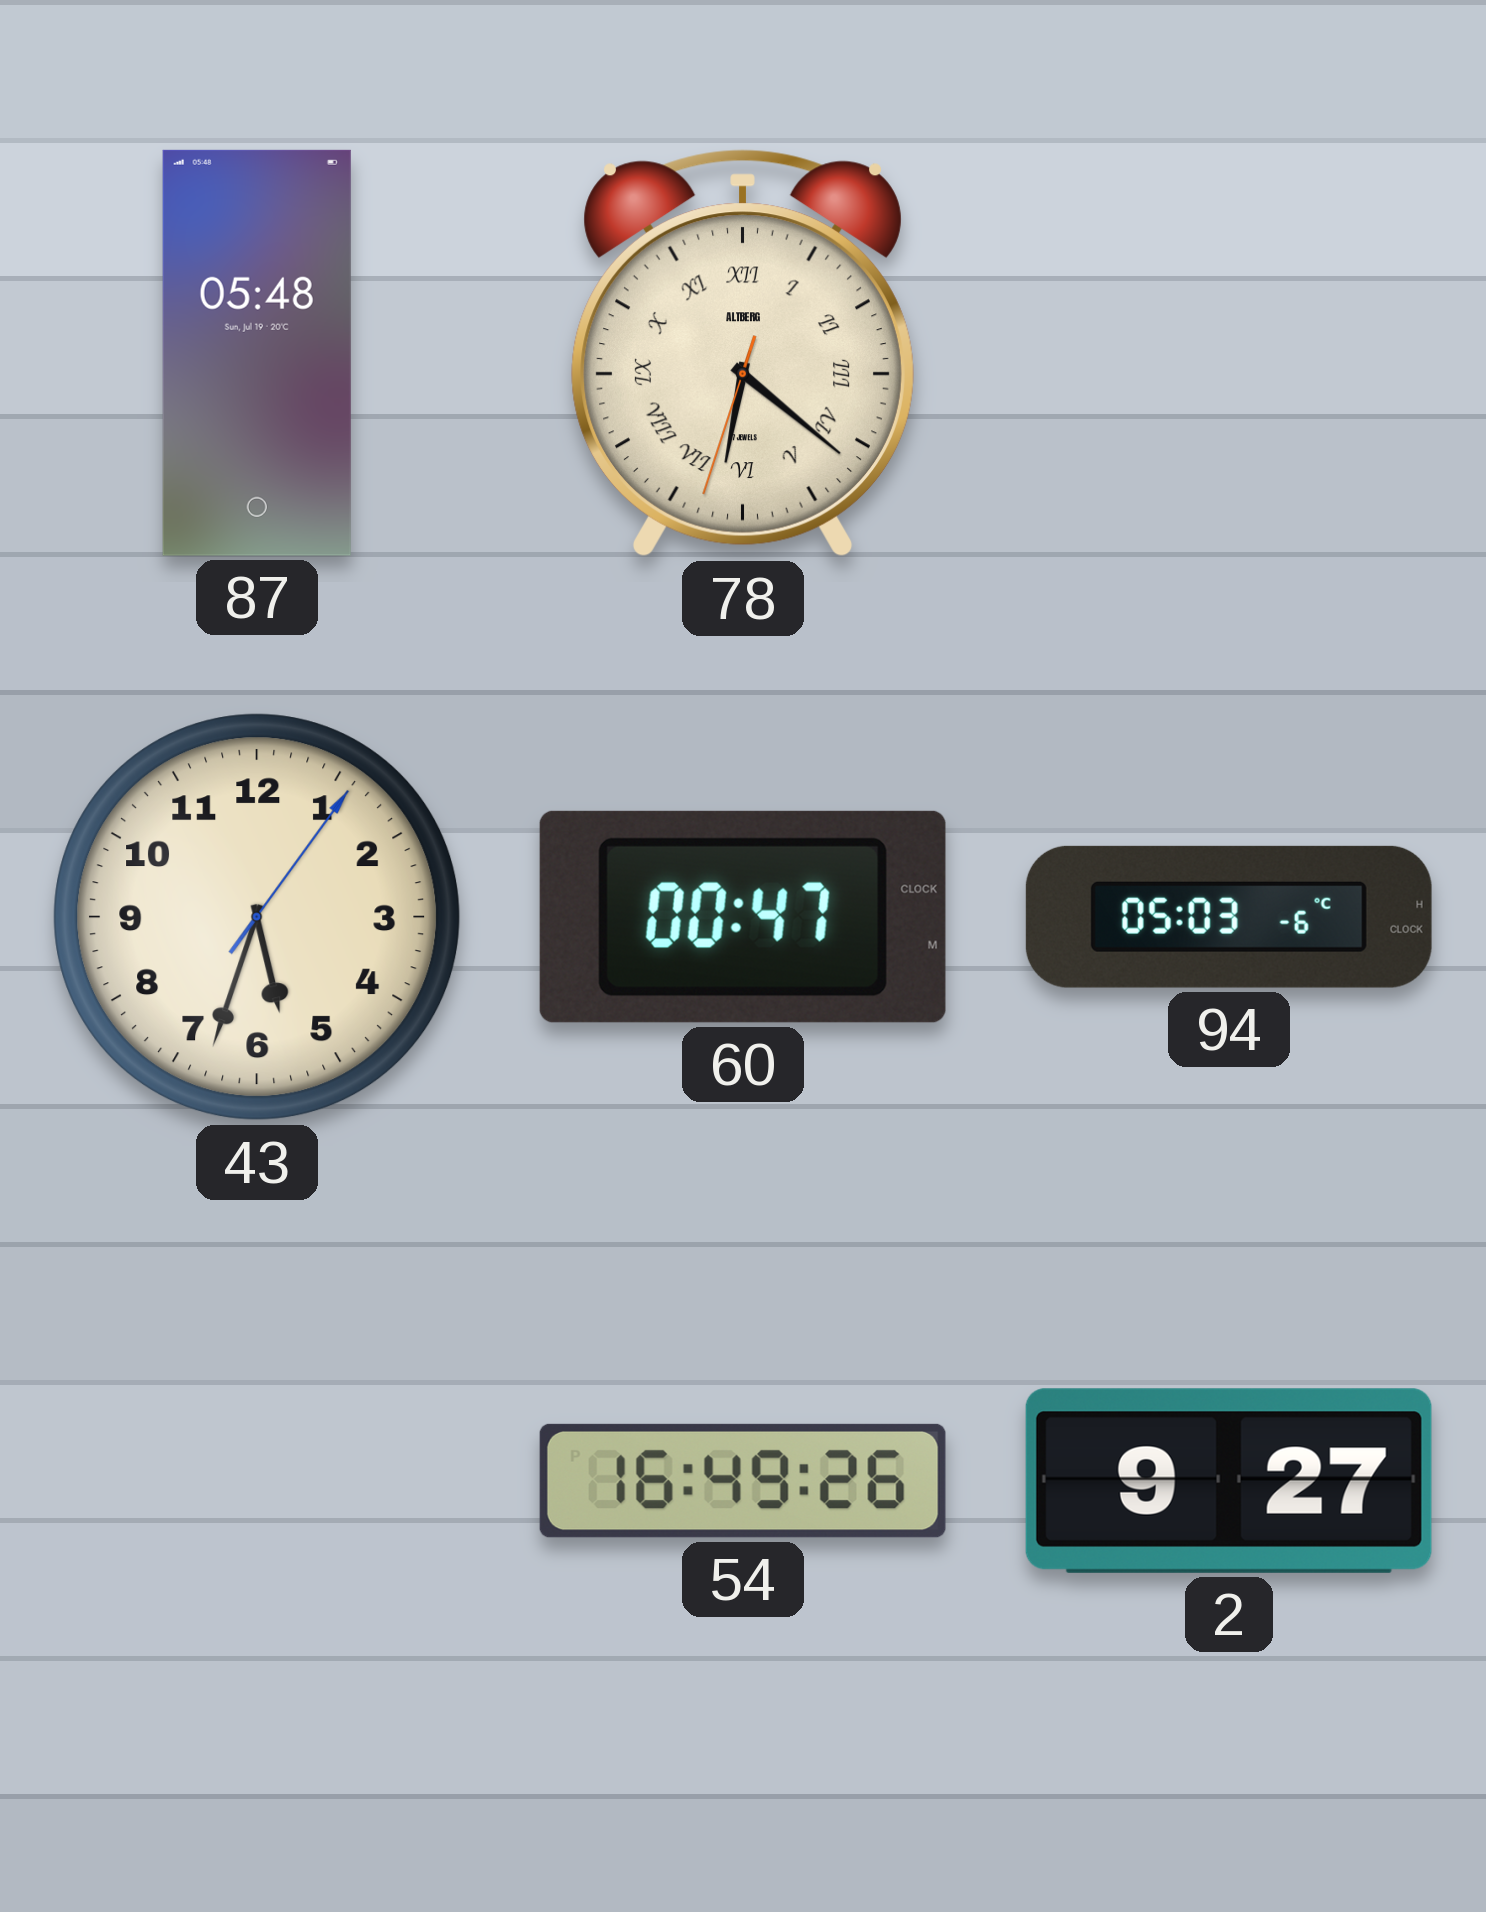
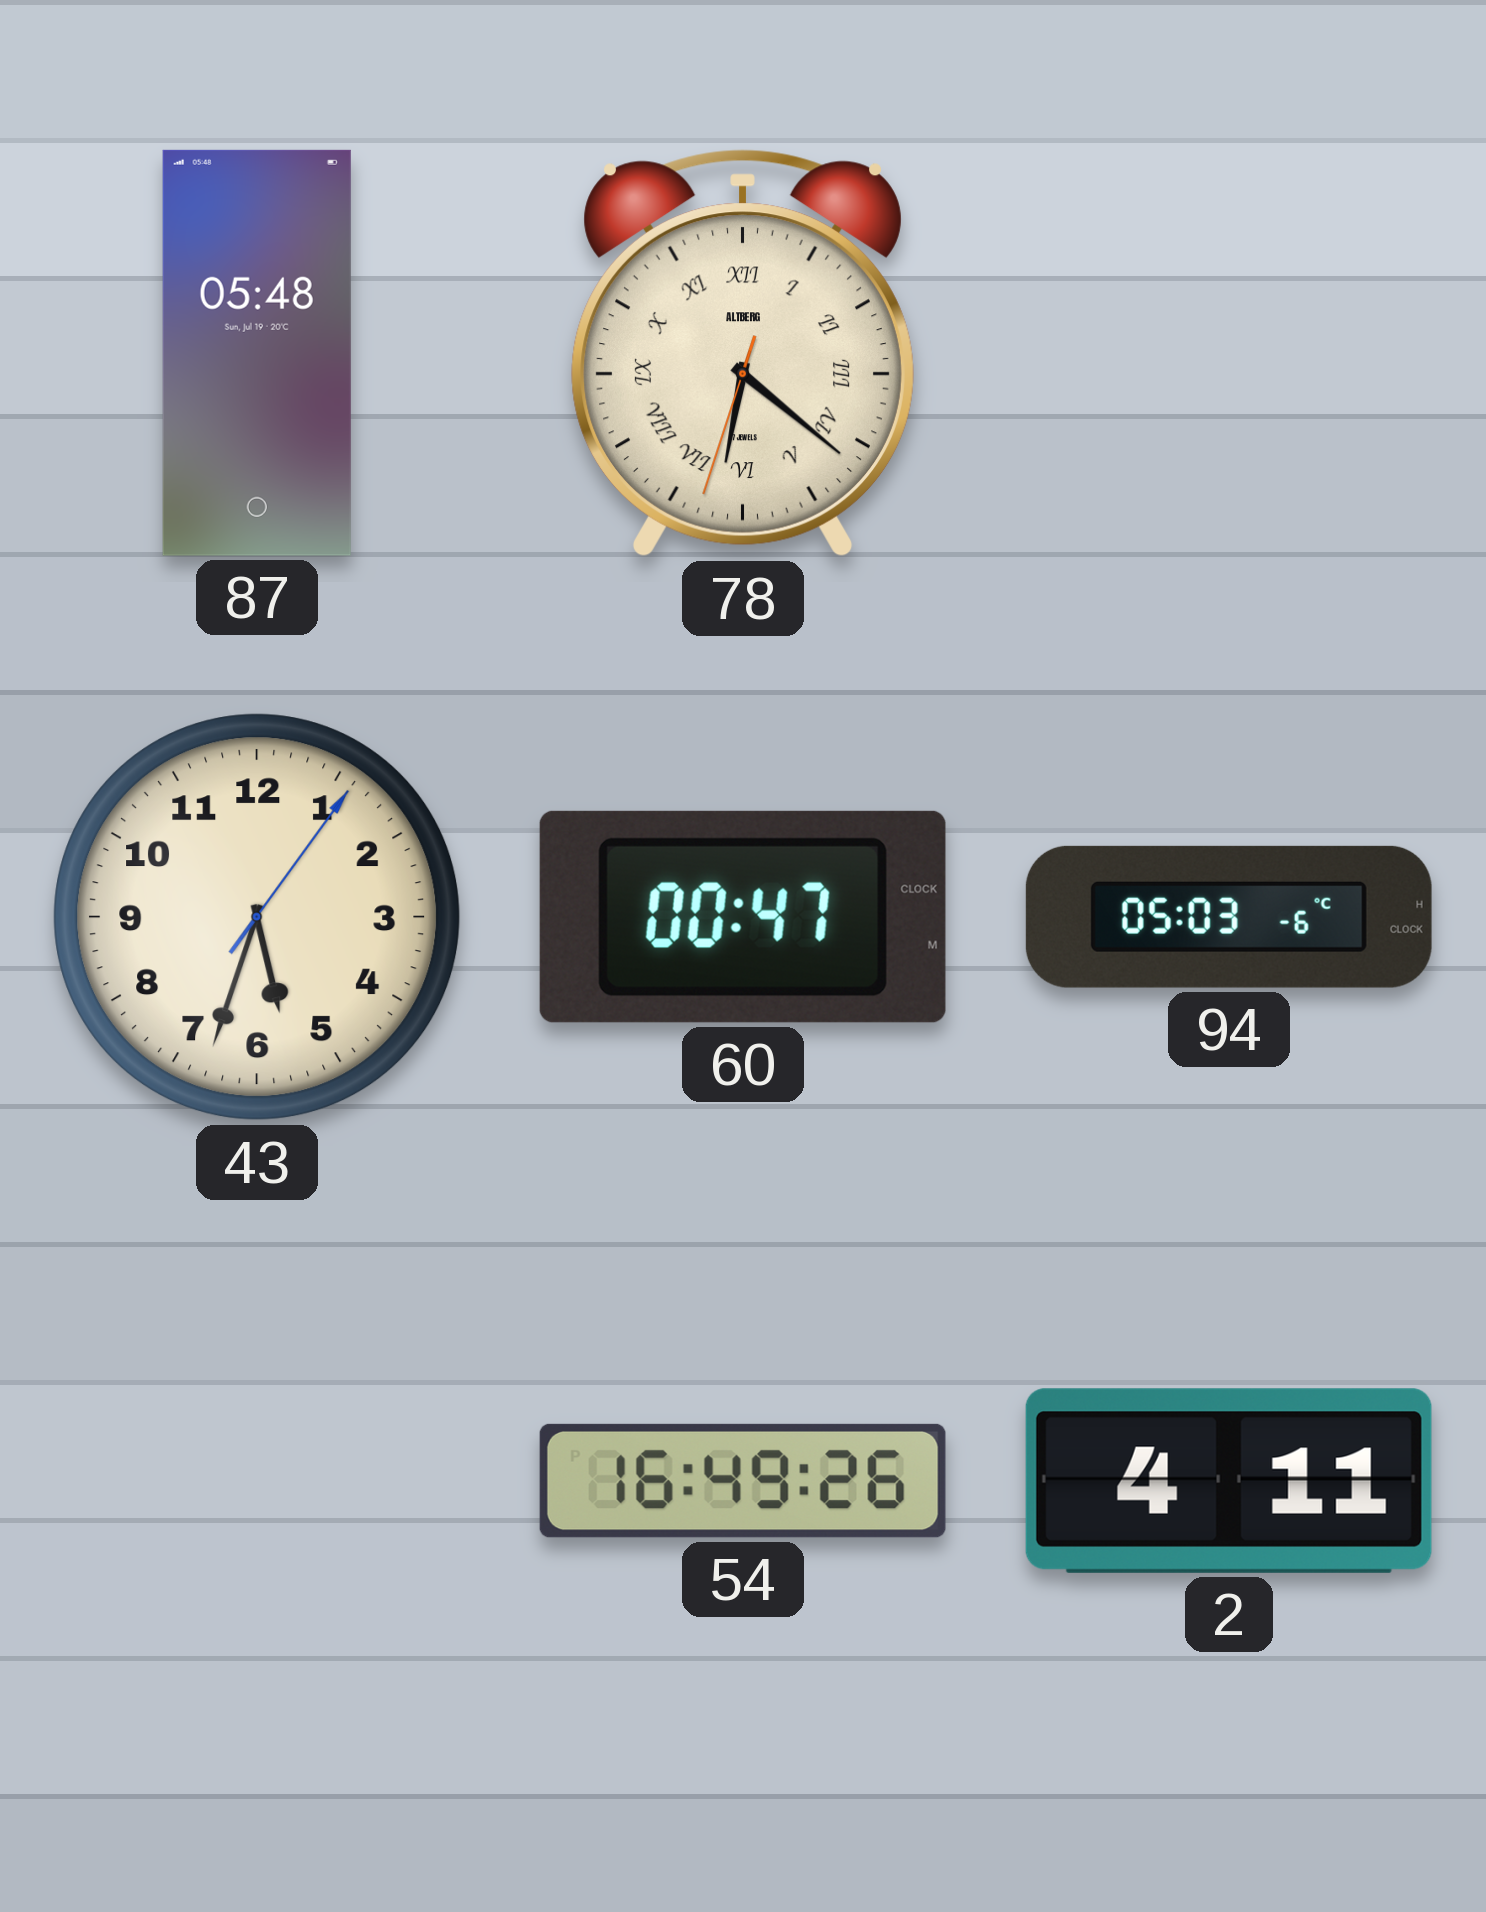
2: 9:27 -> 4:11
